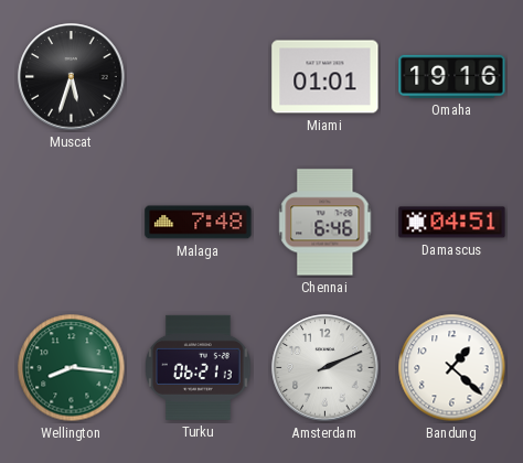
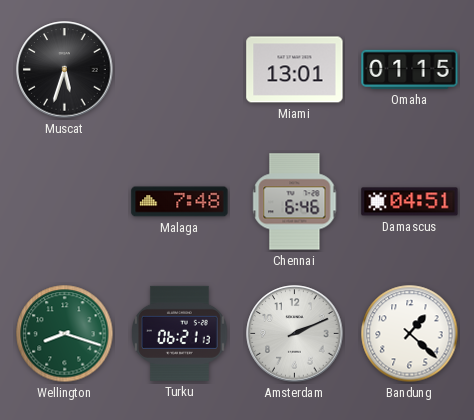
Miami: 01:01 -> 13:01
Omaha: 19:16 -> 01:15
Wellington: 8:16 -> 8:18
